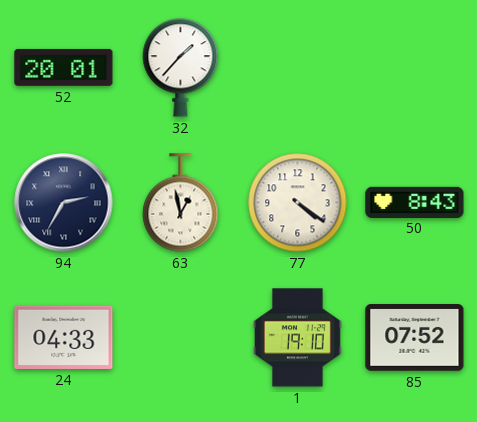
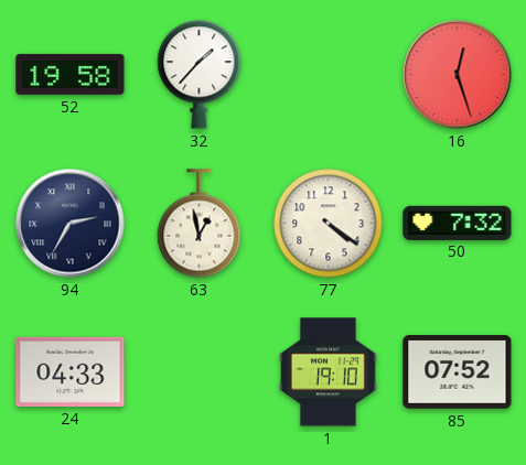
52: 20:01 -> 19:58
16: none -> 12:27
50: 8:43 -> 7:32
